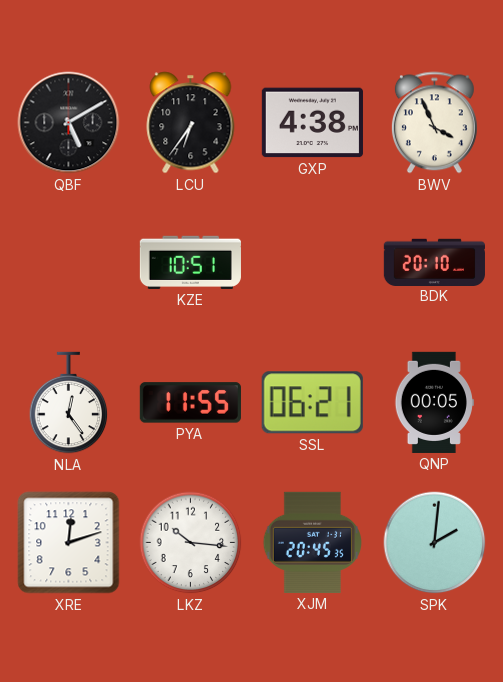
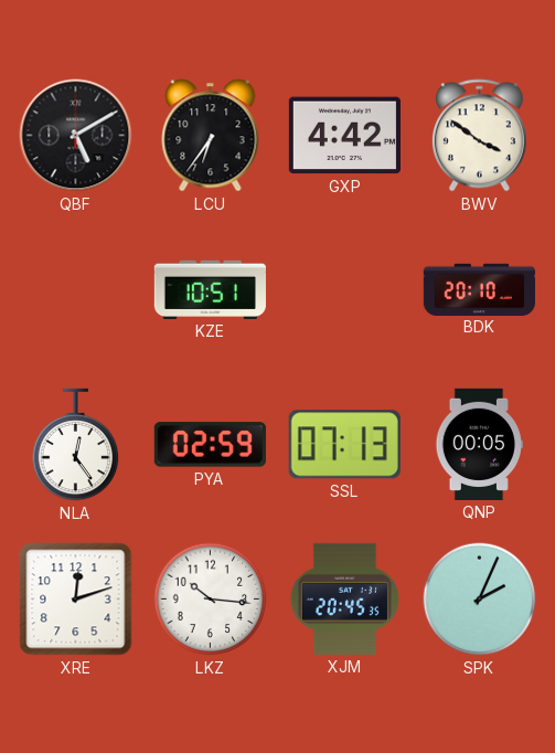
GXP: 4:38 -> 4:42
BWV: 3:56 -> 3:51
PYA: 11:55 -> 02:59
SSL: 06:21 -> 07:13
SPK: 2:01 -> 2:04
